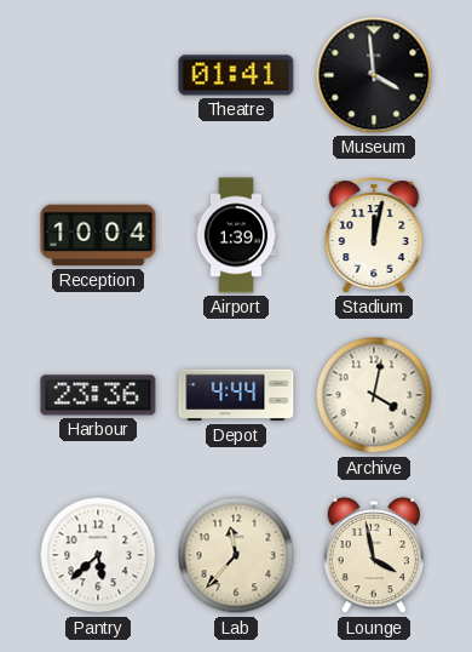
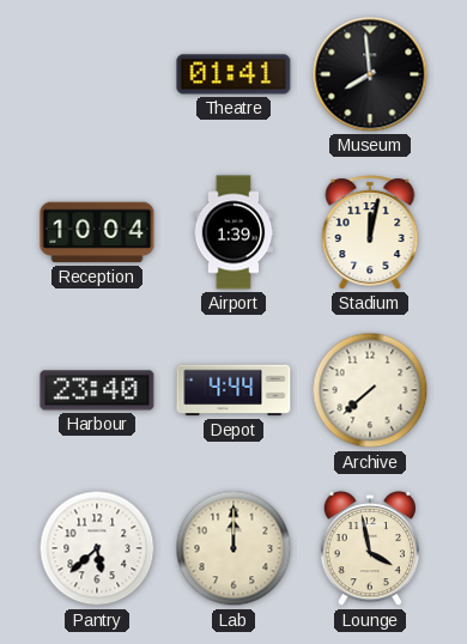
Museum: 3:59 -> 7:59
Harbour: 23:36 -> 23:40
Archive: 4:02 -> 7:38
Lab: 11:37 -> 12:00
